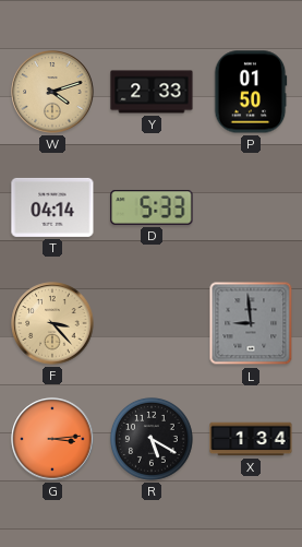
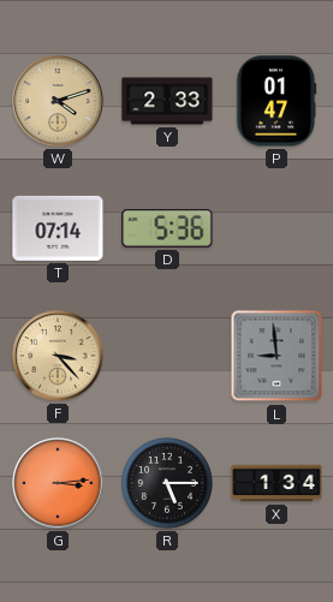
P: 01:50 -> 01:47
T: 04:14 -> 07:14
D: 5:33 -> 5:36
R: 5:20 -> 5:15
